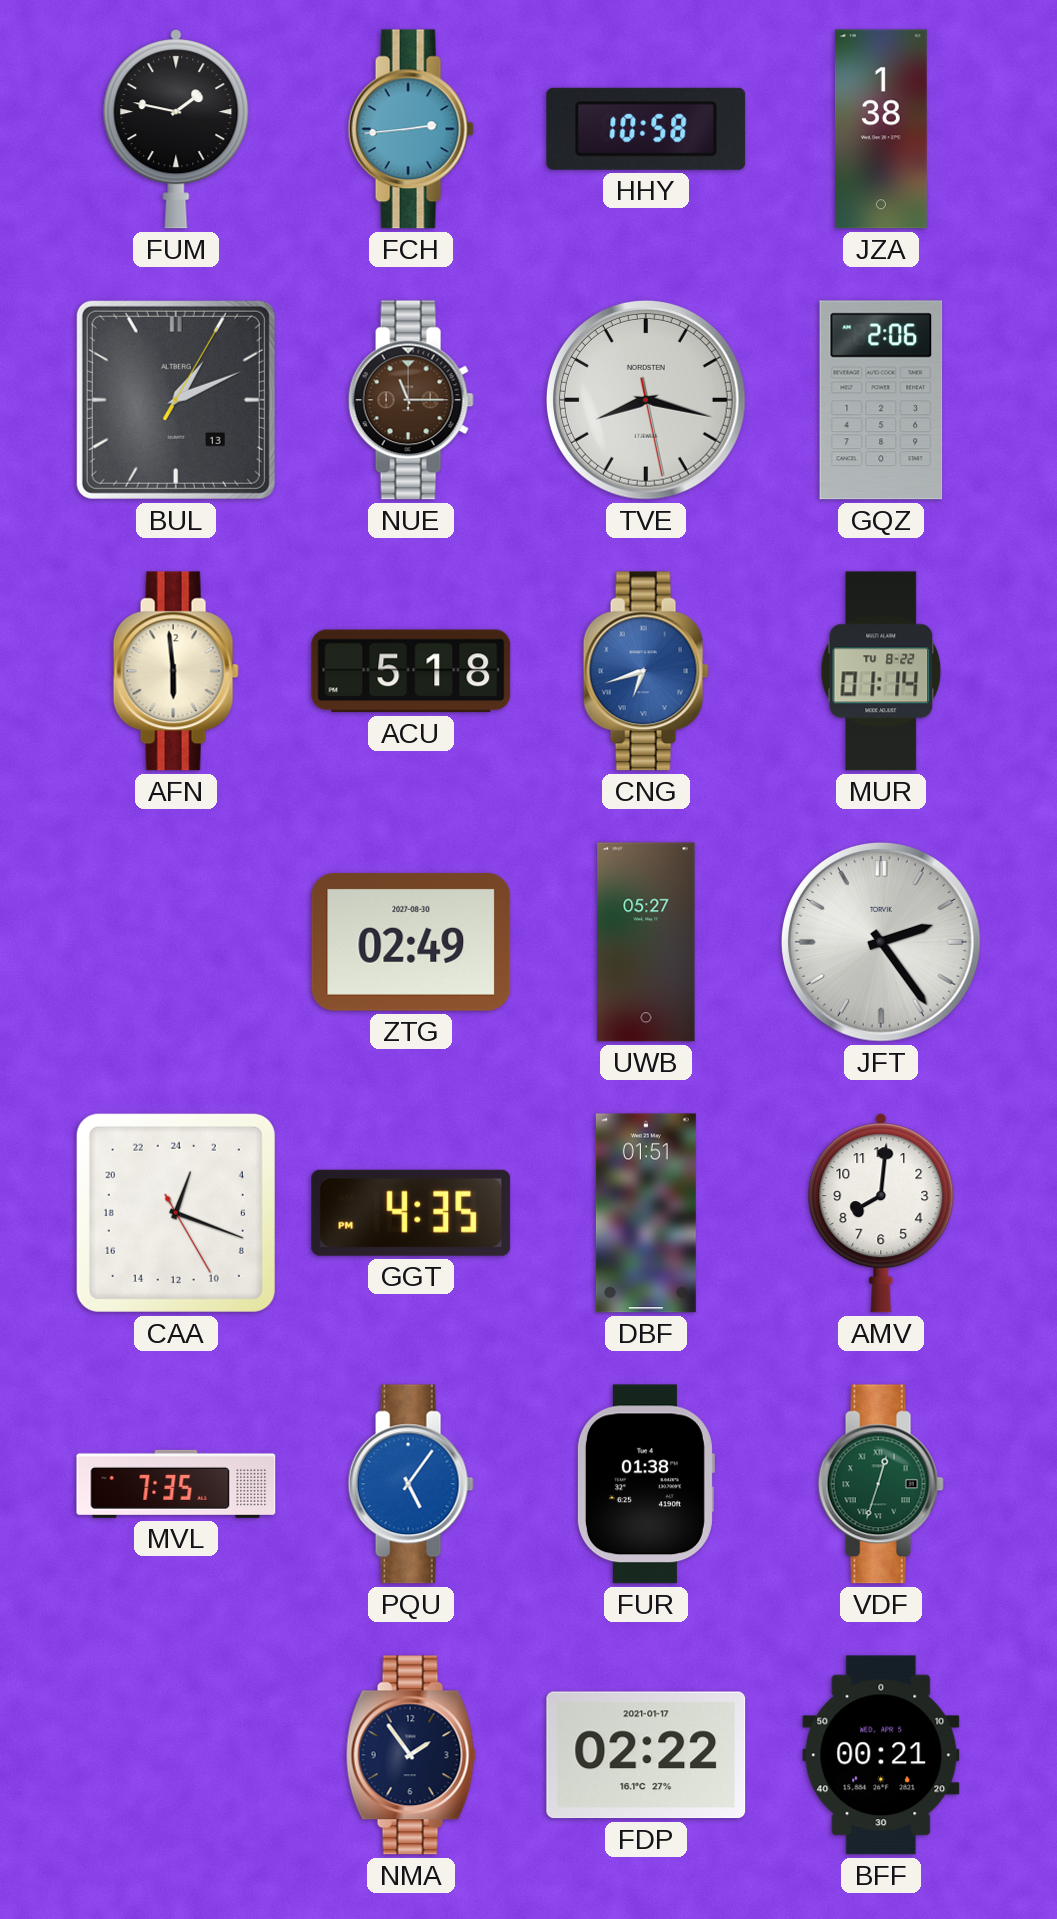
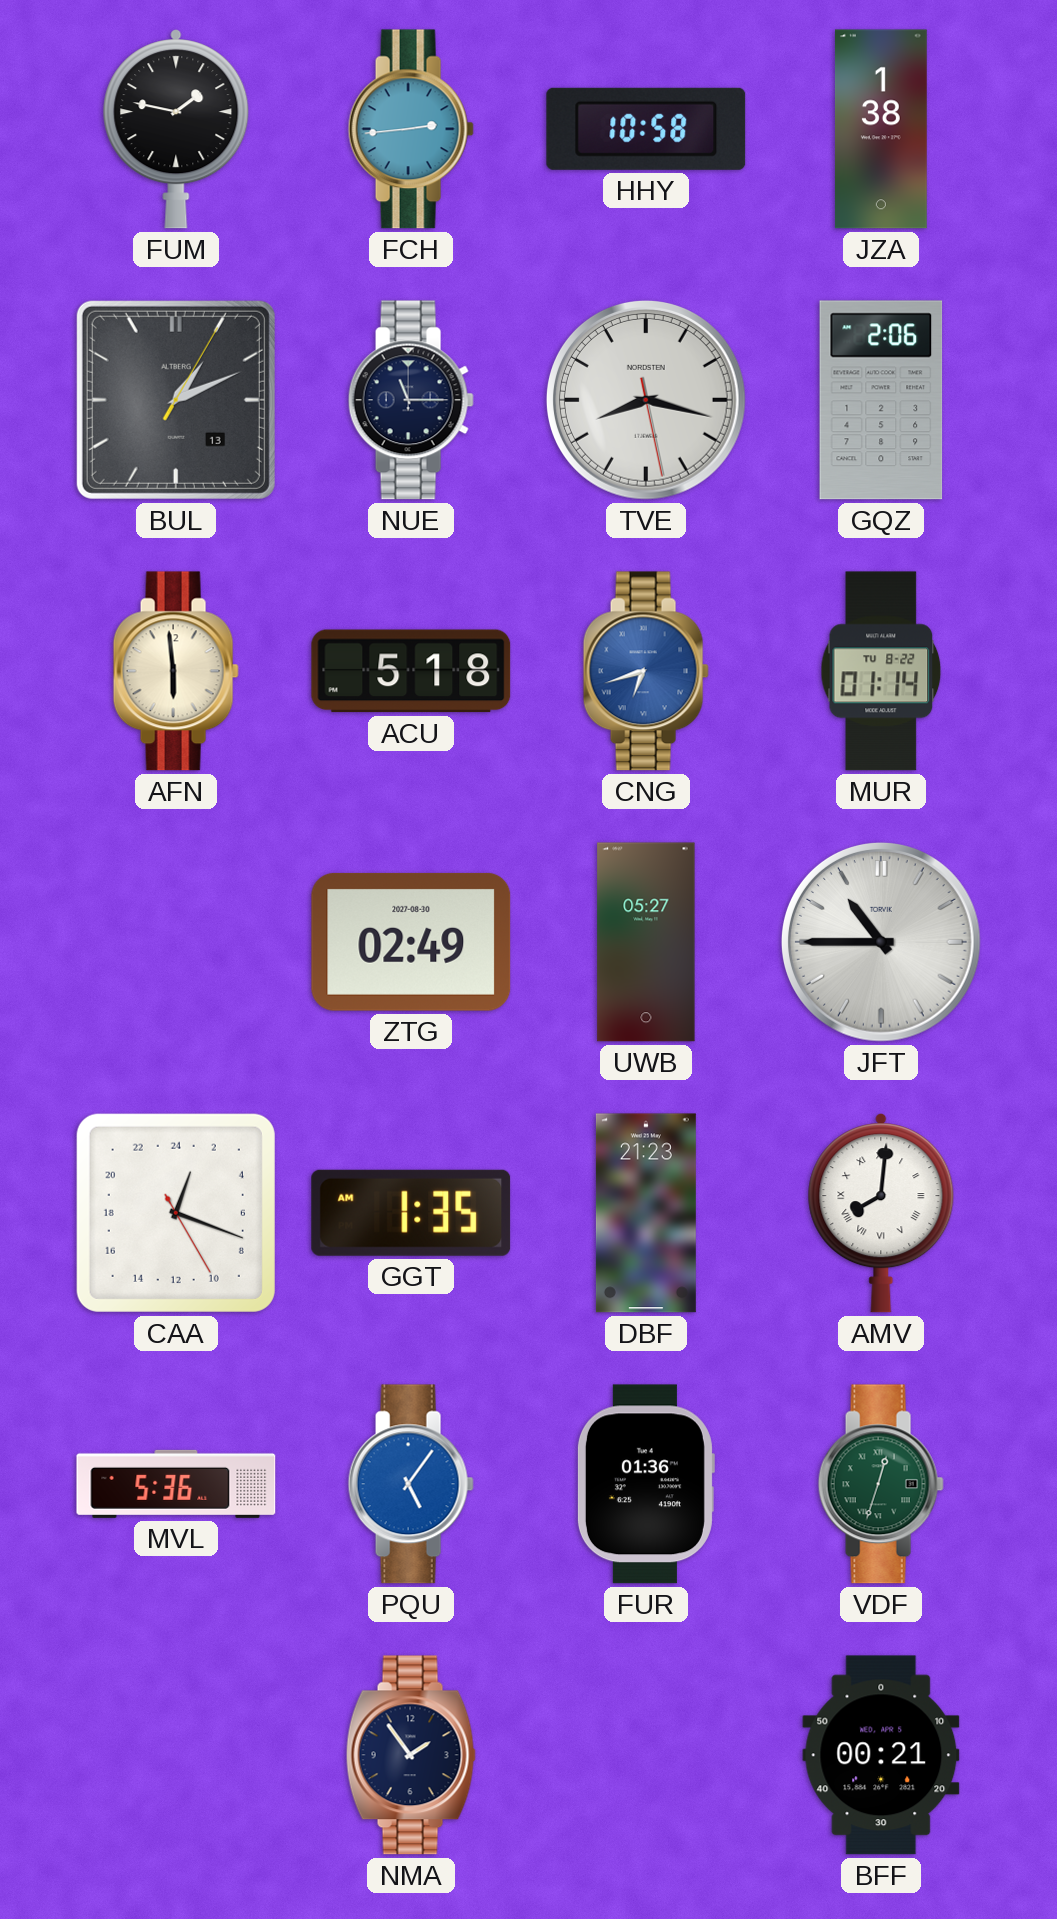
NUE dial: brown -> navy
JFT: 2:24 -> 10:45
GGT: 4:35 -> 1:35
DBF: 01:51 -> 21:23
AMV numerals: Arabic -> Roman
MVL: 7:35 -> 5:36
FUR: 01:38 -> 01:36
FDP: 02:22 -> none
